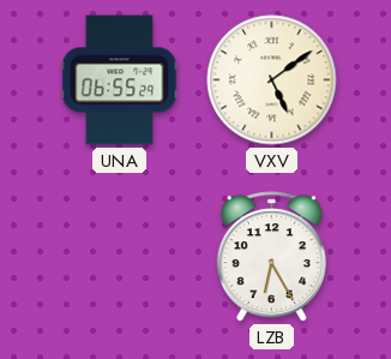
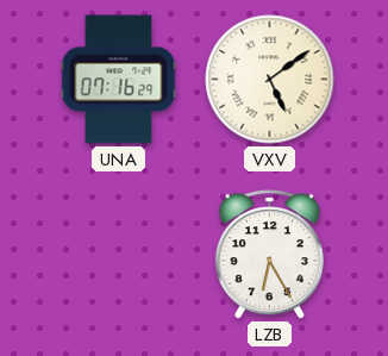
UNA: 06:55 -> 07:16
